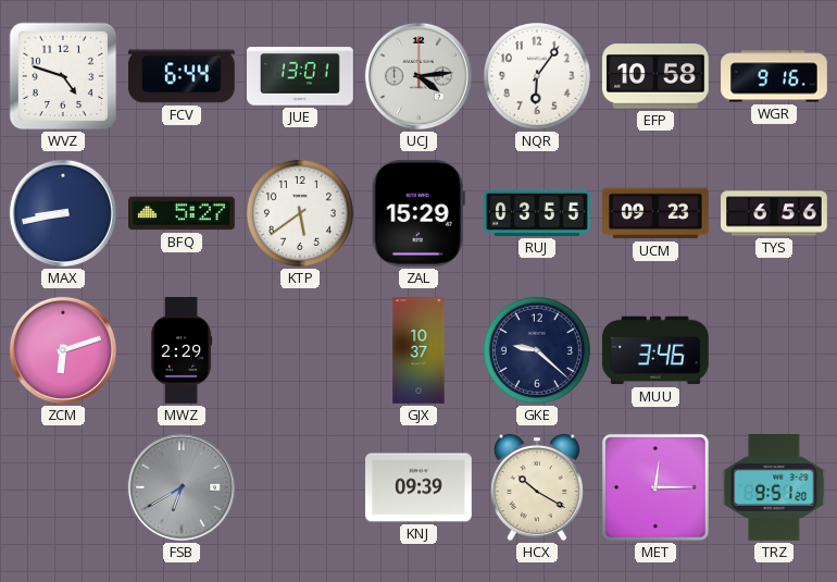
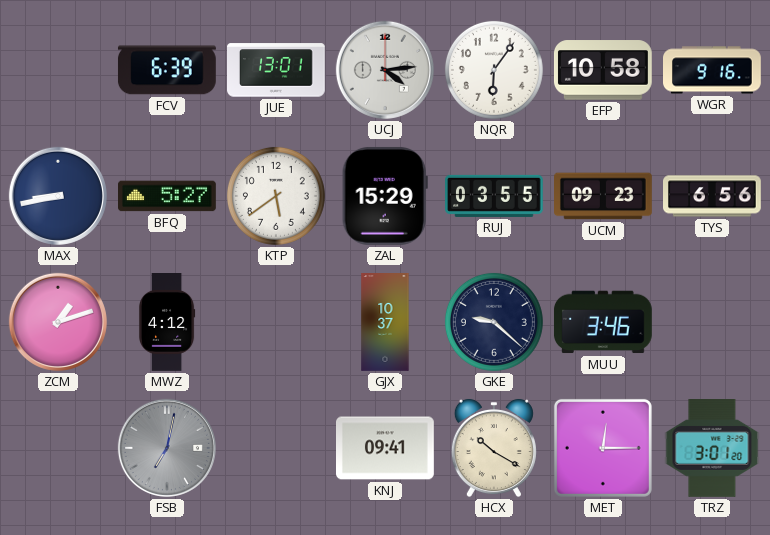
WVZ: 4:48 -> none
FCV: 6:44 -> 6:39
ZCM: 6:12 -> 1:12
MWZ: 2:29 -> 4:12
FSB: 6:40 -> 7:02
KNJ: 09:39 -> 09:41
TRZ: 9:51 -> 3:01
